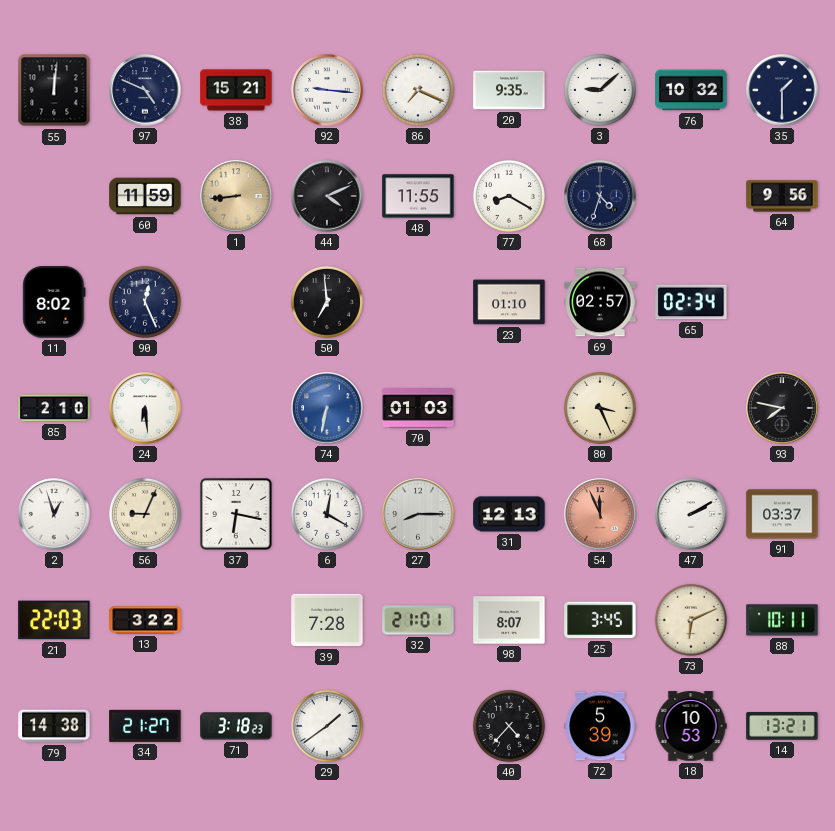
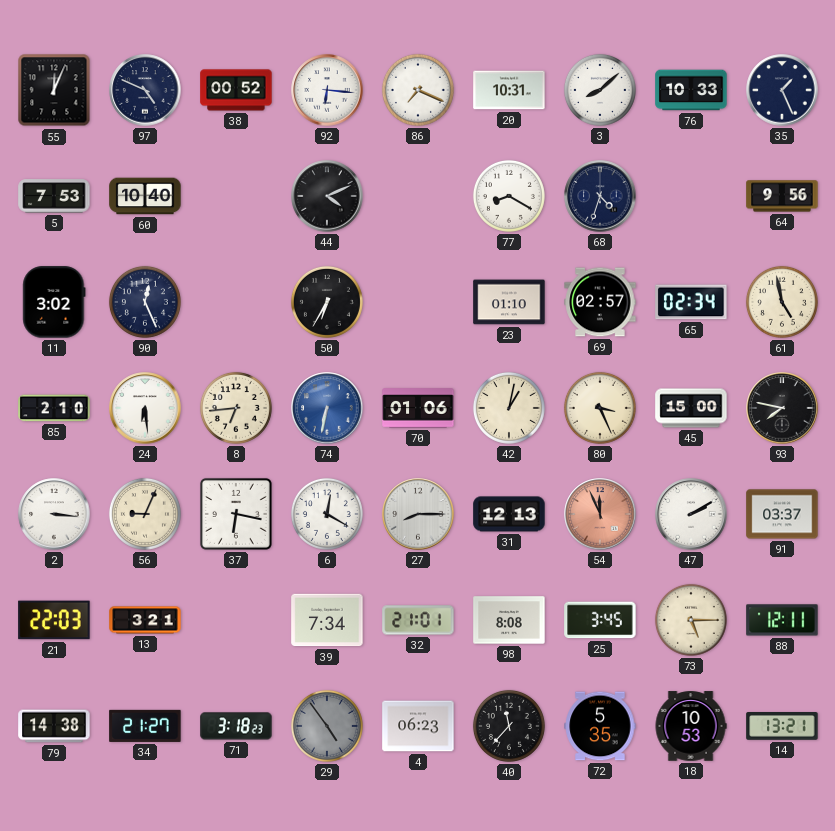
55: 12:01 -> 12:04
38: 15:21 -> 00:52
92: 9:16 -> 6:16
20: 9:35 -> 10:31
3: 9:08 -> 8:08
76: 10:32 -> 10:33
35: 1:30 -> 1:26
5: none -> 7:53
60: 11:59 -> 10:40
1: 8:44 -> none
48: 11:55 -> none
11: 8:02 -> 3:02
50: 6:59 -> 6:35
61: none -> 4:58
8: none -> 6:44
70: 01:03 -> 01:06
42: none -> 1:02
45: none -> 15:00
2: 12:57 -> 3:16
13: 3:22 -> 3:21
39: 7:28 -> 7:34
98: 8:07 -> 8:08
73: 6:11 -> 5:15
88: 10:11 -> 12:11
29: 1:39 -> 4:54
29 dial: white -> grey
4: none -> 06:23
40: 4:37 -> 11:37
72: 5:39 -> 5:35
